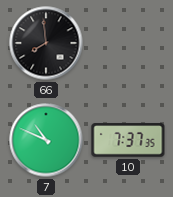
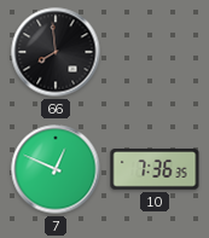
7: 10:49 -> 12:49
10: 7:37 -> 7:36
